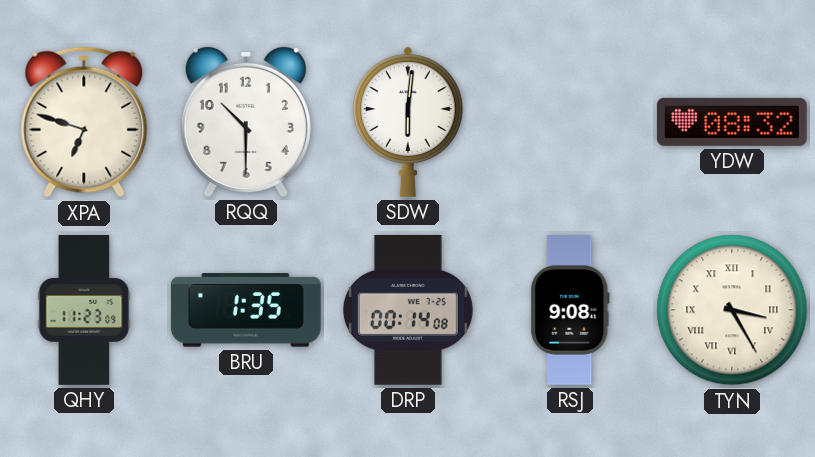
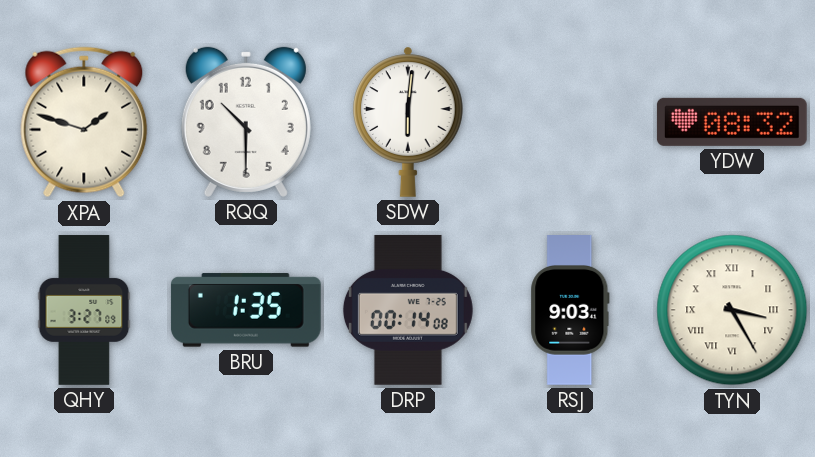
XPA: 6:48 -> 1:48
QHY: 11:23 -> 3:27
RSJ: 9:08 -> 9:03
